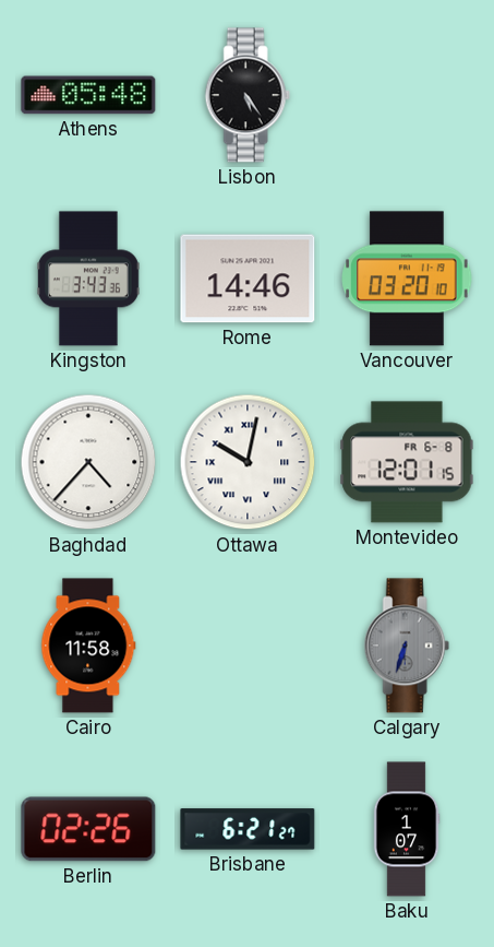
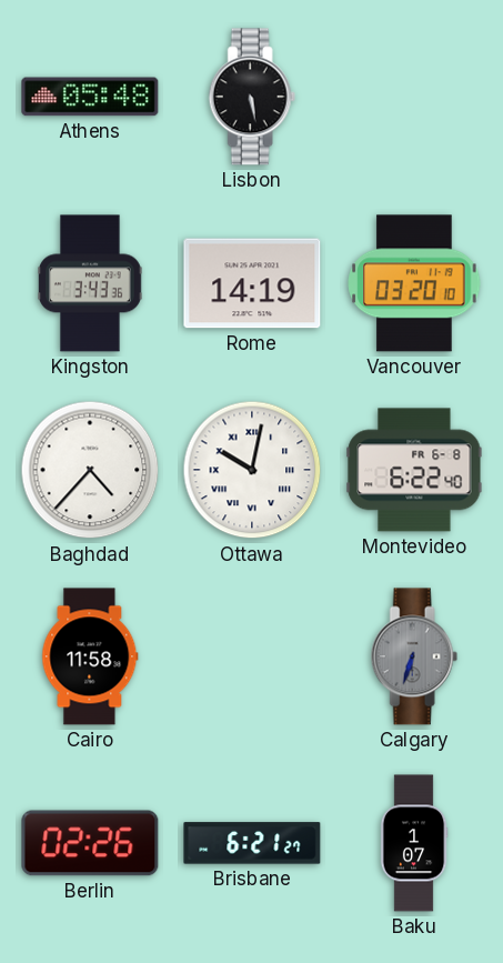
Lisbon: 5:24 -> 5:28
Rome: 14:46 -> 14:19
Montevideo: 12:01 -> 6:22
